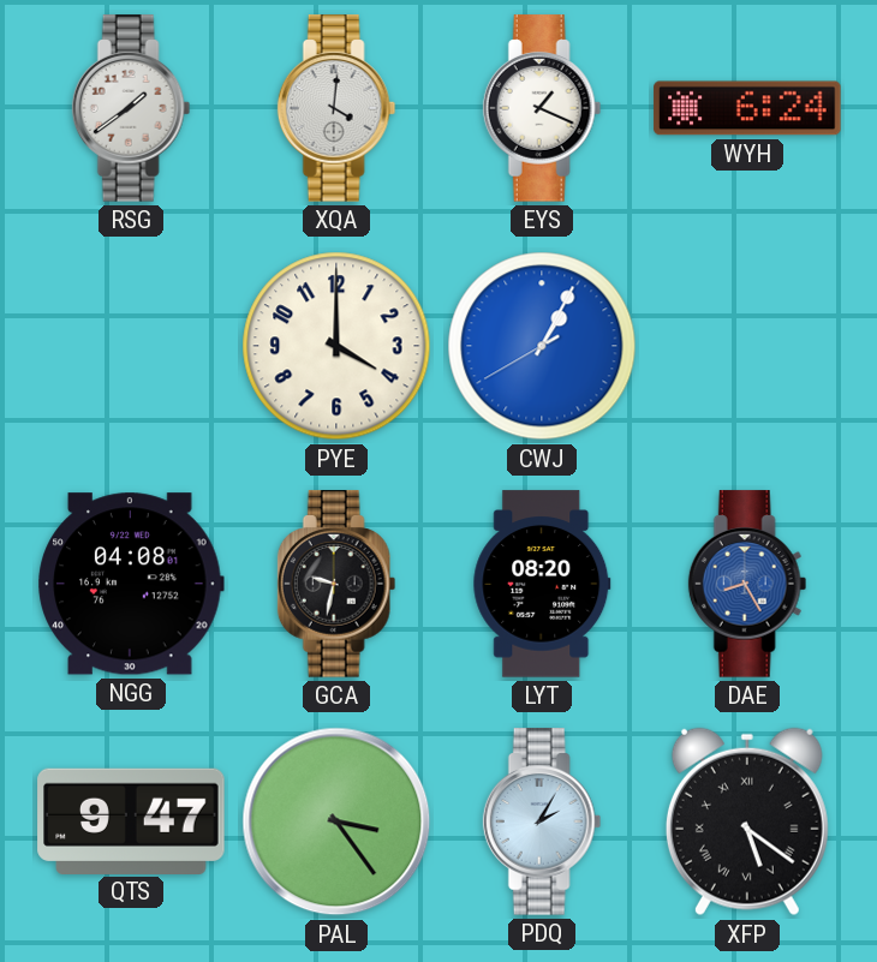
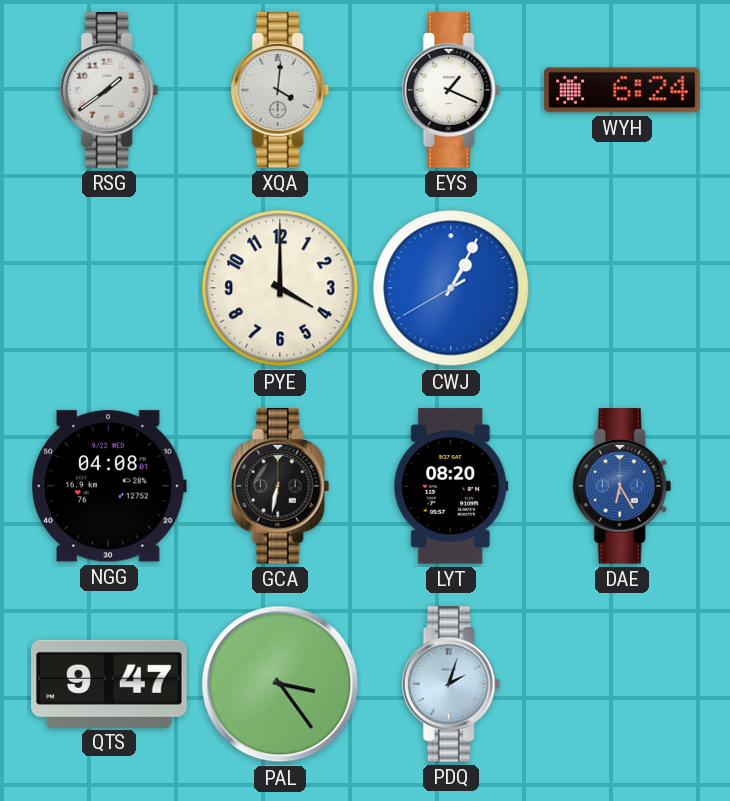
GCA: 9:32 -> 6:32
DAE: 8:25 -> 6:25
PDQ: 2:05 -> 2:03
XFP: 5:21 -> none
